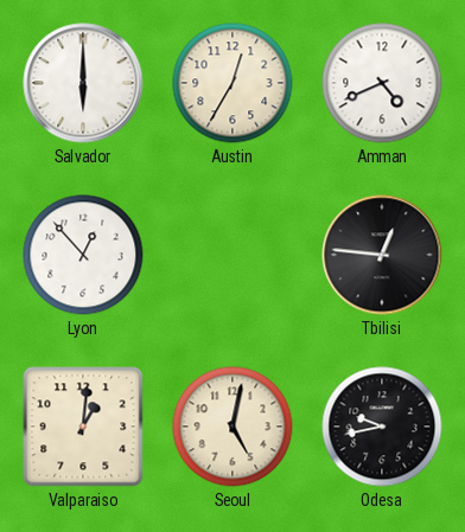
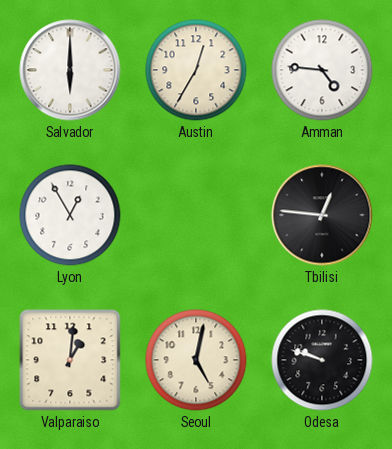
Amman: 4:41 -> 4:46
Lyon: 12:53 -> 12:55
Odesa: 9:43 -> 9:48
